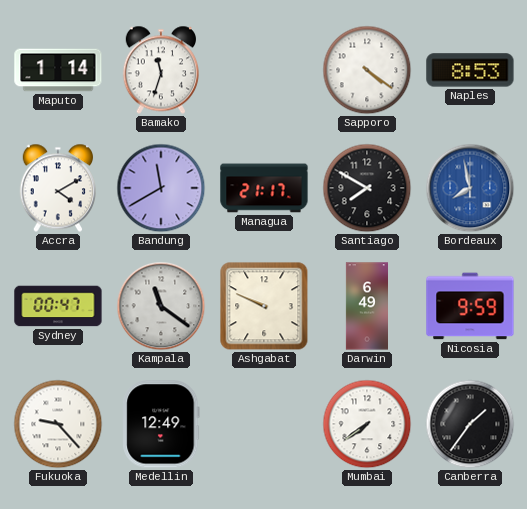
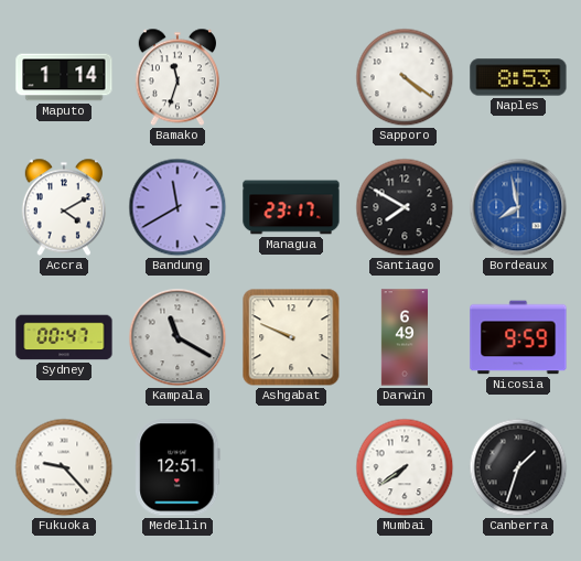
Managua: 21:17 -> 23:17
Kampala: 11:21 -> 11:20
Medellin: 12:49 -> 12:51
Canberra: 1:36 -> 1:33
